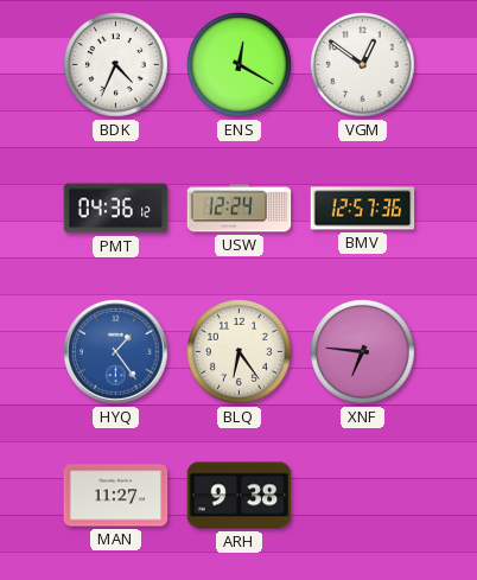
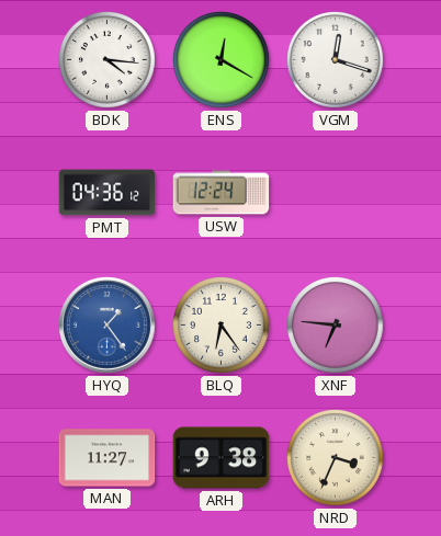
BDK: 4:34 -> 4:16
VGM: 12:51 -> 12:18
BMV: 12:57 -> none
NRD: none -> 3:34
